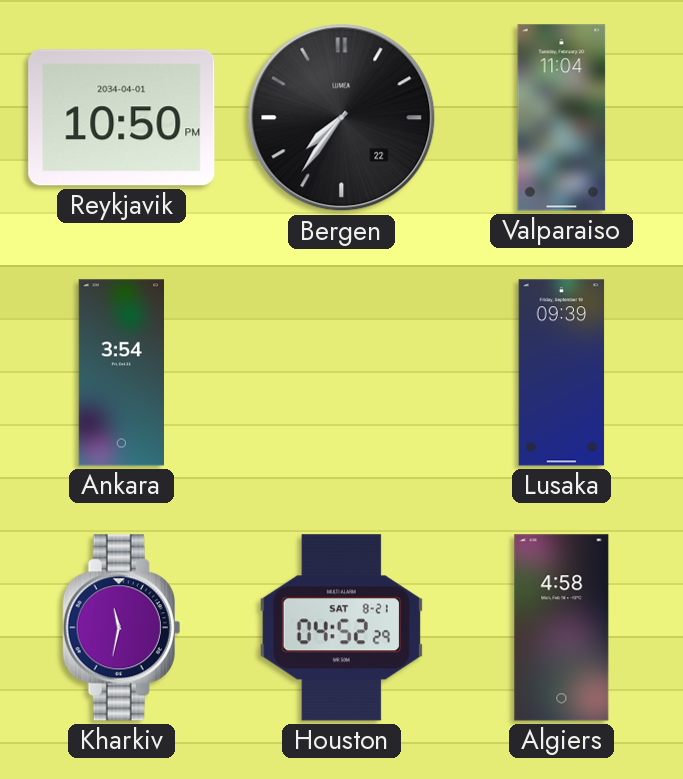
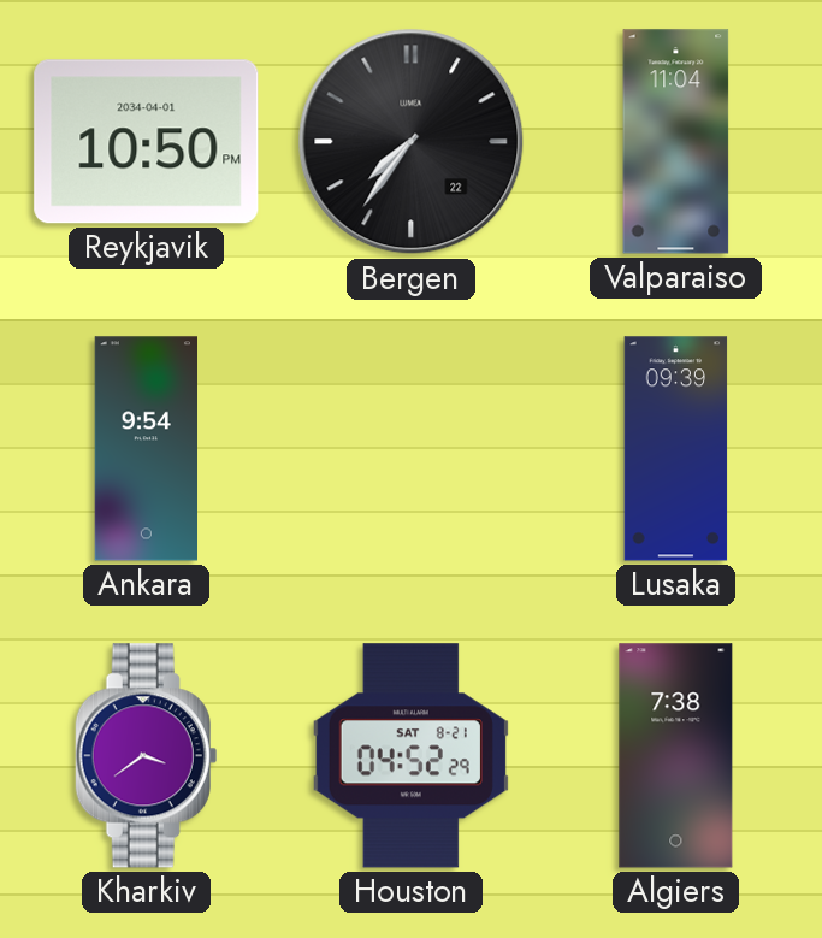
Ankara: 3:54 -> 9:54
Kharkiv: 11:32 -> 3:39
Algiers: 4:58 -> 7:38
